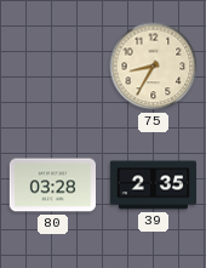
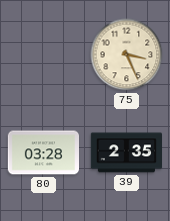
75: 8:35 -> 3:26
